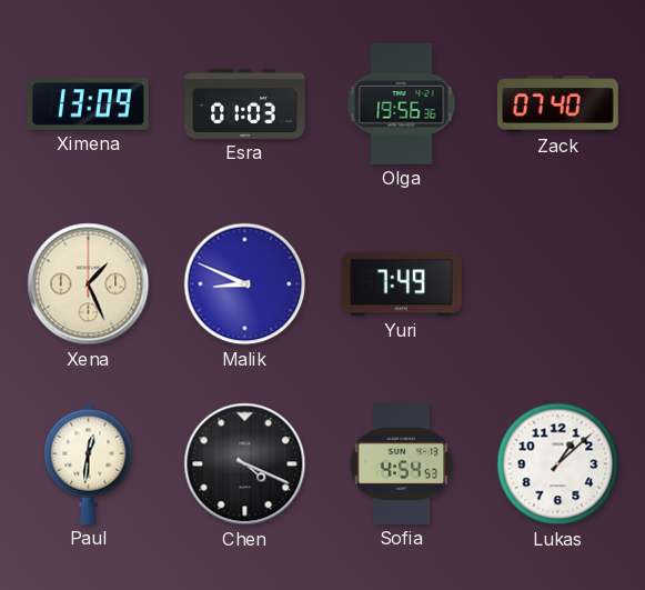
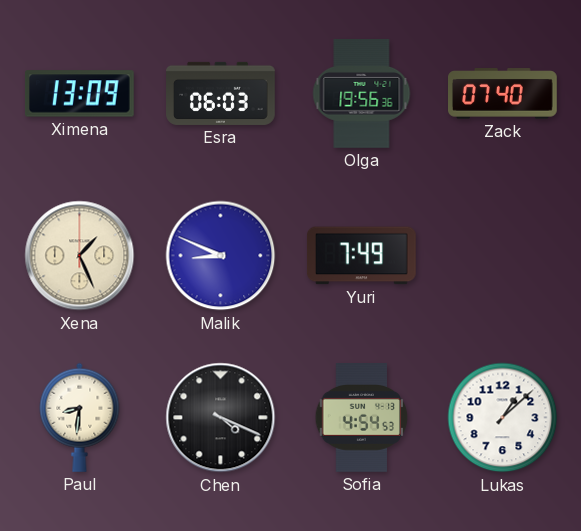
Esra: 01:03 -> 06:03
Paul: 12:31 -> 8:31
